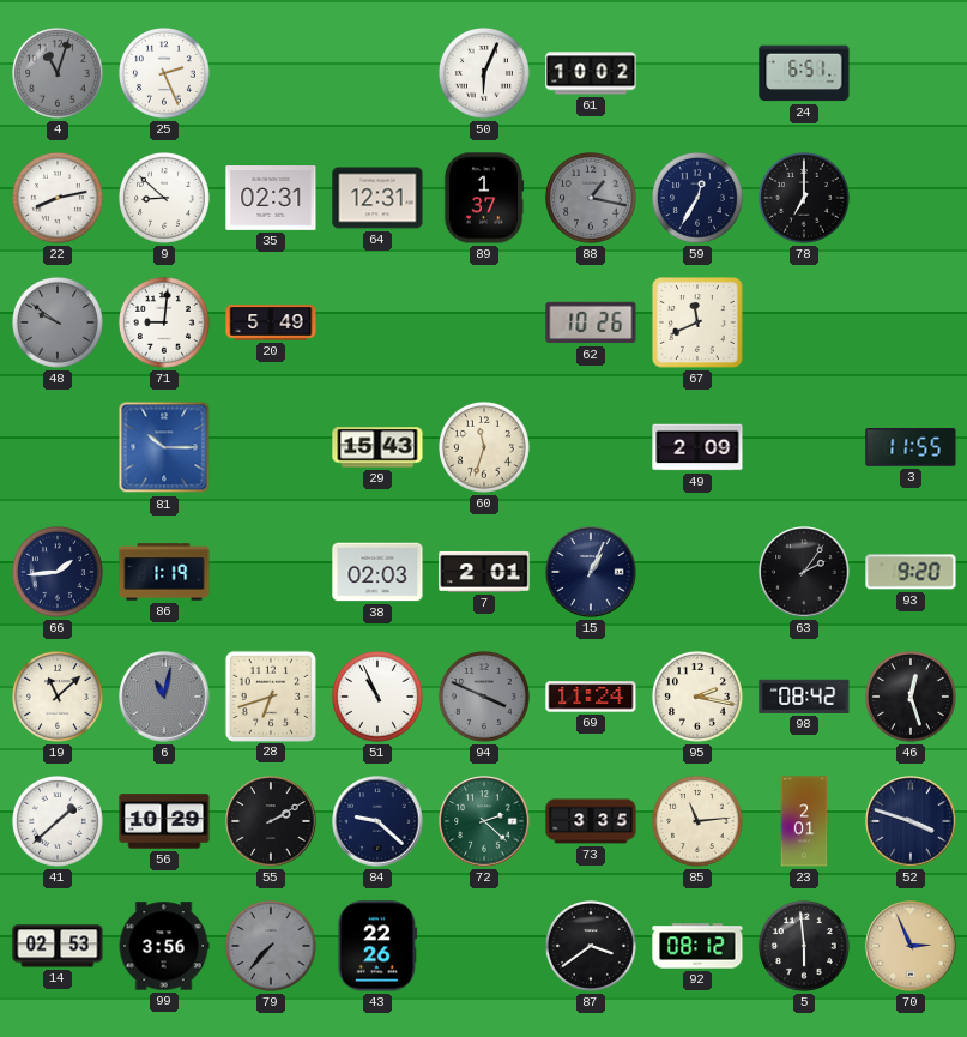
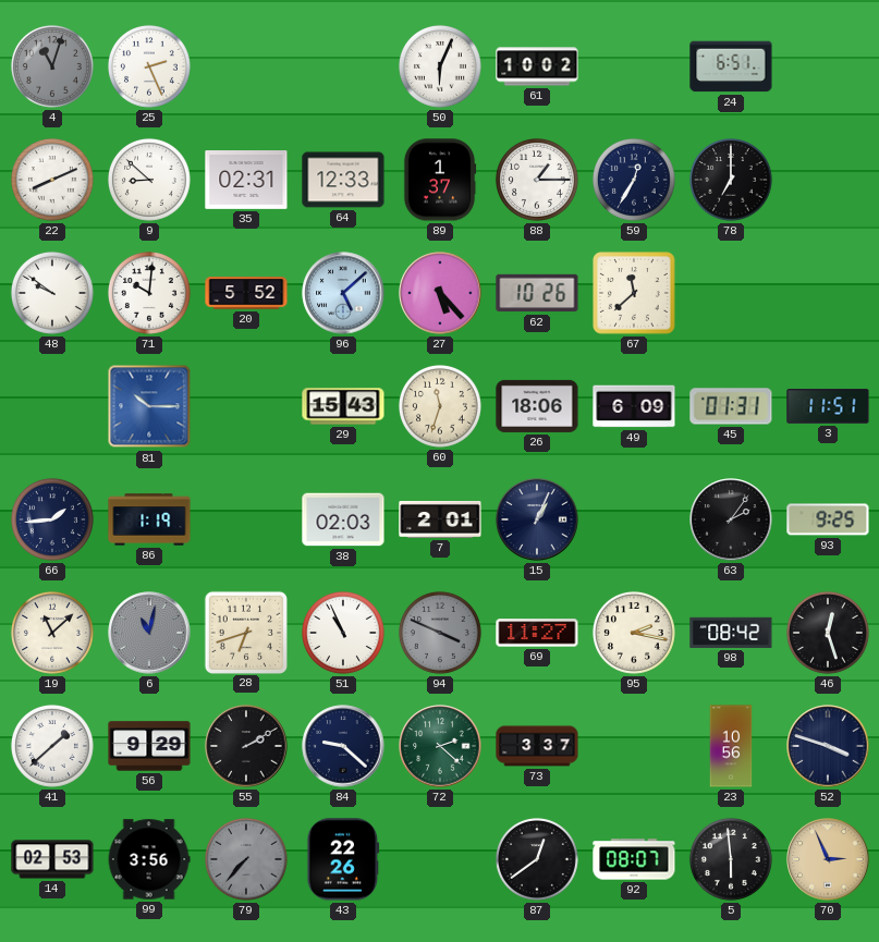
22: 8:13 -> 8:11
64: 12:31 -> 12:33
88: 1:17 -> 1:15
88 dial: grey -> white
48 dial: grey -> white
71: 9:01 -> 10:01
20: 5:49 -> 5:52
96: none -> 5:08
27: none -> 5:23
67: 11:41 -> 11:38
26: none -> 18:06
49: 2:09 -> 6:09
45: none -> 01:31
3: 11:55 -> 11:51
93: 9:20 -> 9:25
69: 11:24 -> 11:27
56: 10:29 -> 9:29
73: 3:35 -> 3:37
85: 11:14 -> none
23: 2:01 -> 10:56
87: 3:39 -> 12:39
92: 08:12 -> 08:07
